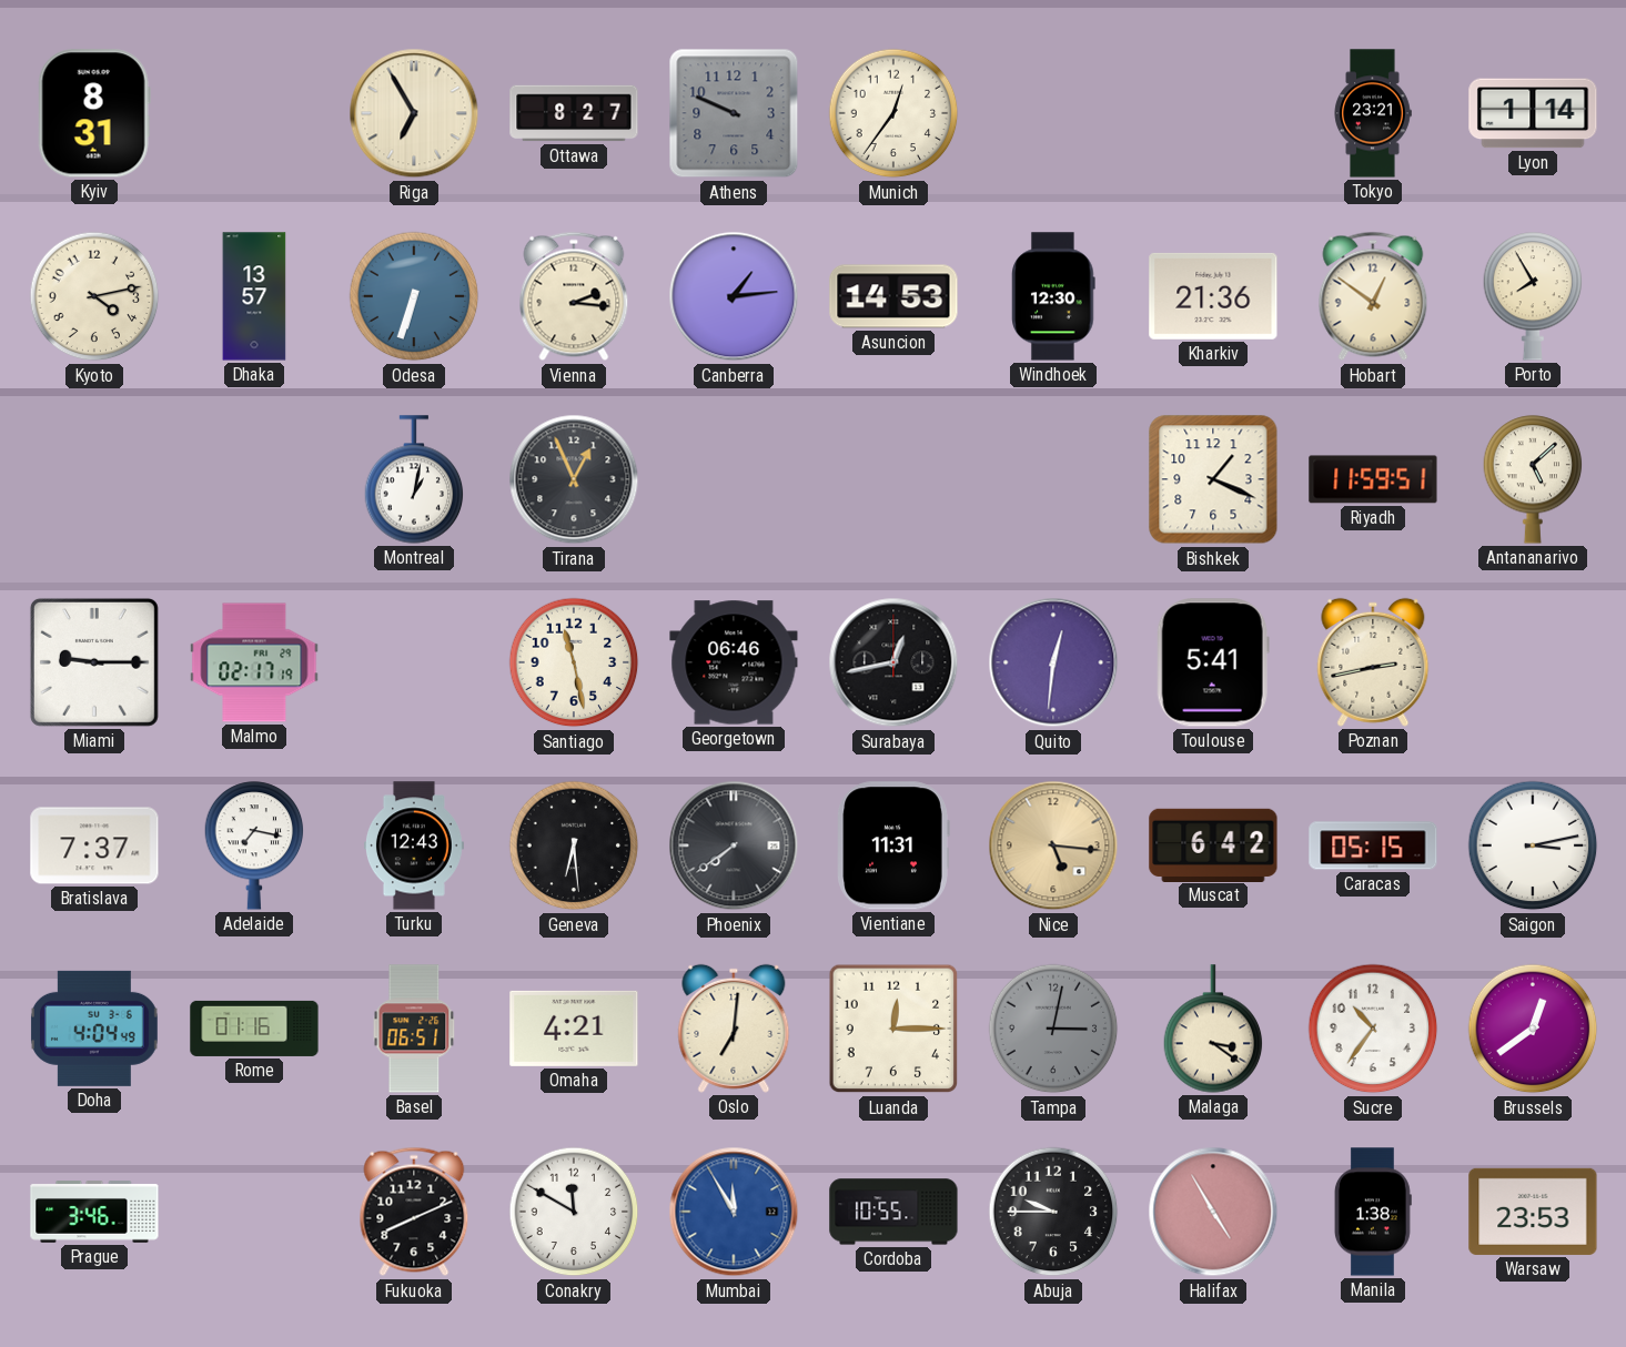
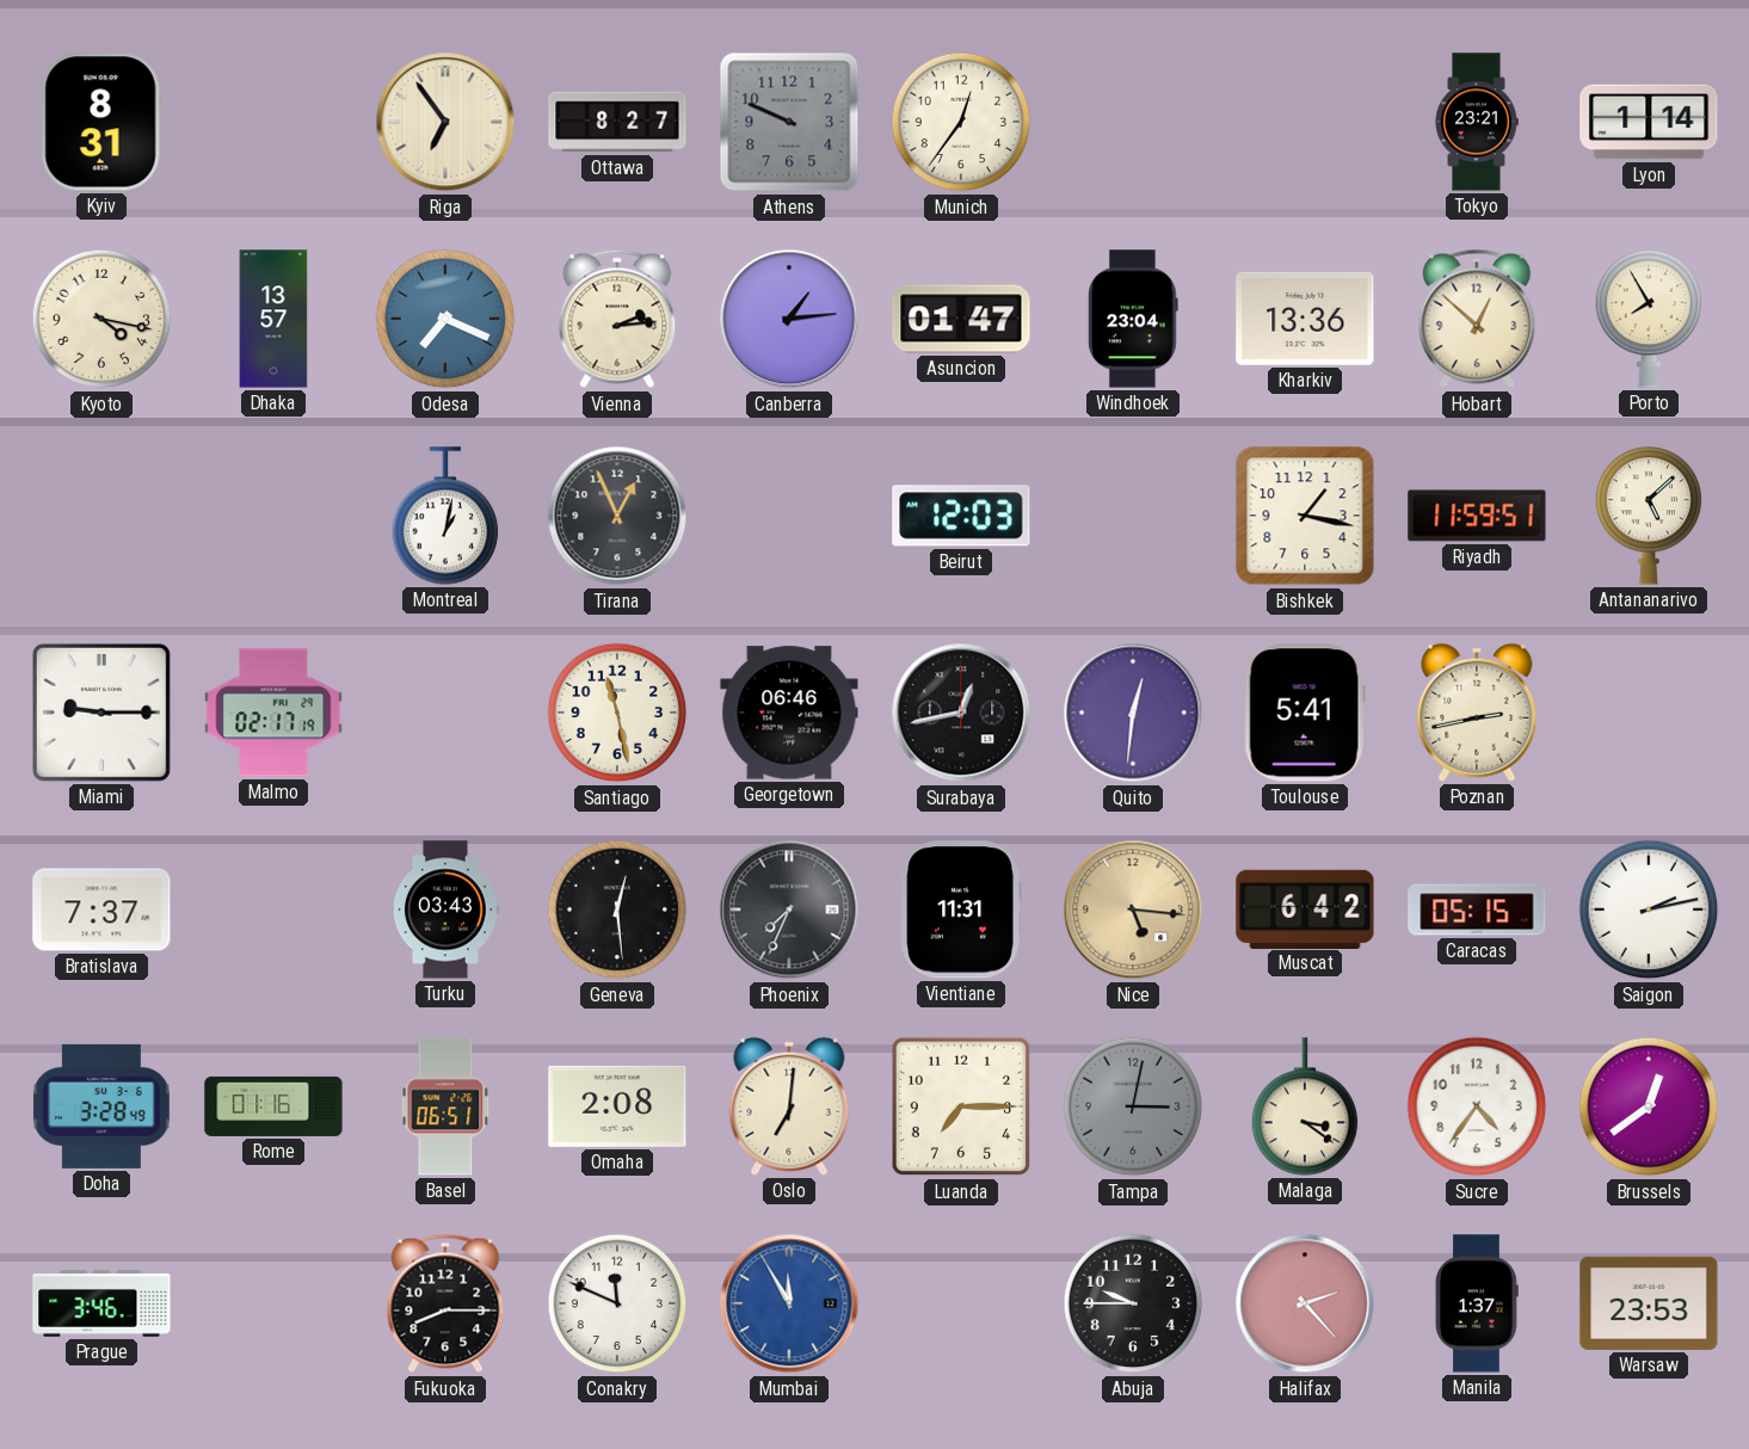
Riga: 6:55 -> 6:54
Kyoto: 4:13 -> 4:17
Odesa: 6:33 -> 7:19
Vienna: 2:16 -> 2:14
Asuncion: 14:53 -> 01:47
Windhoek: 12:30 -> 23:04
Kharkiv: 21:36 -> 13:36
Hobart: 12:51 -> 12:52
Beirut: none -> 12:03
Bishkek: 1:19 -> 1:17
Adelaide: 7:17 -> none
Turku: 12:43 -> 03:43
Geneva: 6:29 -> 12:29
Phoenix: 7:39 -> 7:34
Saigon: 3:13 -> 2:13
Doha: 4:04 -> 3:28
Omaha: 4:21 -> 2:08
Luanda: 12:15 -> 7:15
Sucre: 10:36 -> 4:36
Fukuoka: 8:11 -> 8:15
Conakry: 11:50 -> 11:49
Cordoba: 10:55 -> none
Halifax: 4:55 -> 2:23
Manila: 1:38 -> 1:37
